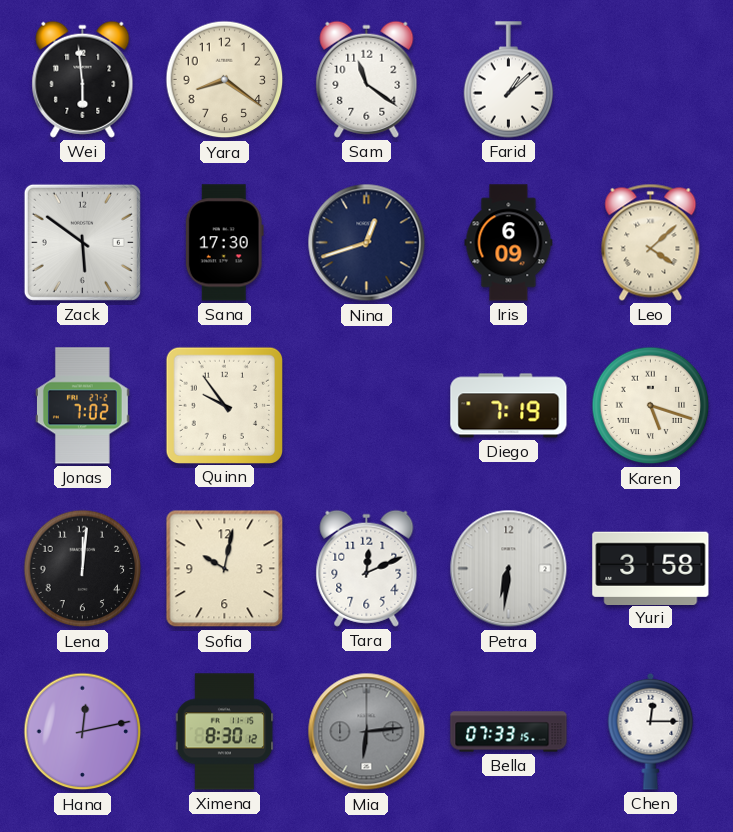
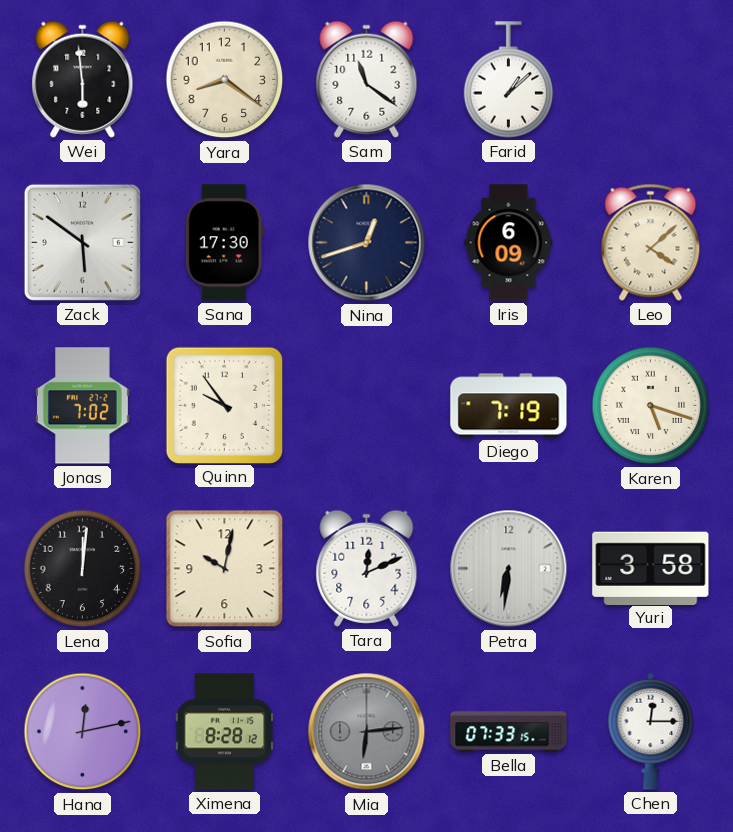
Ximena: 8:30 -> 8:28
